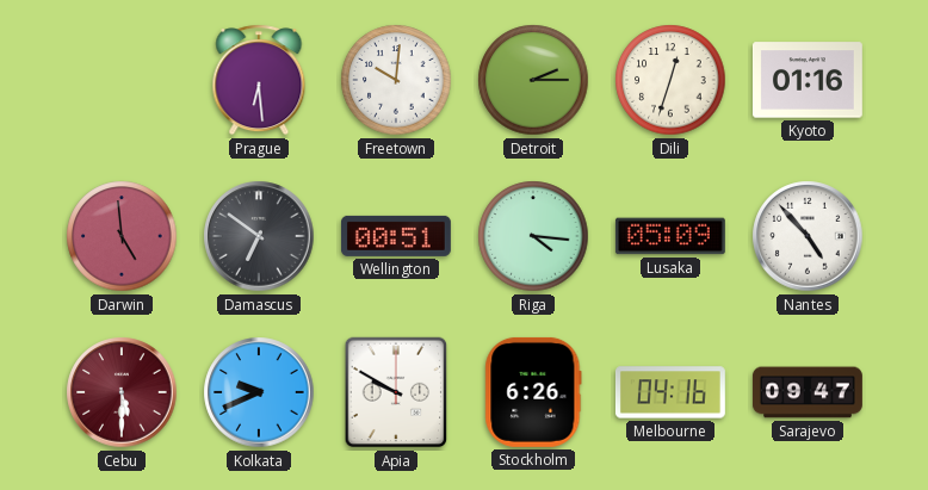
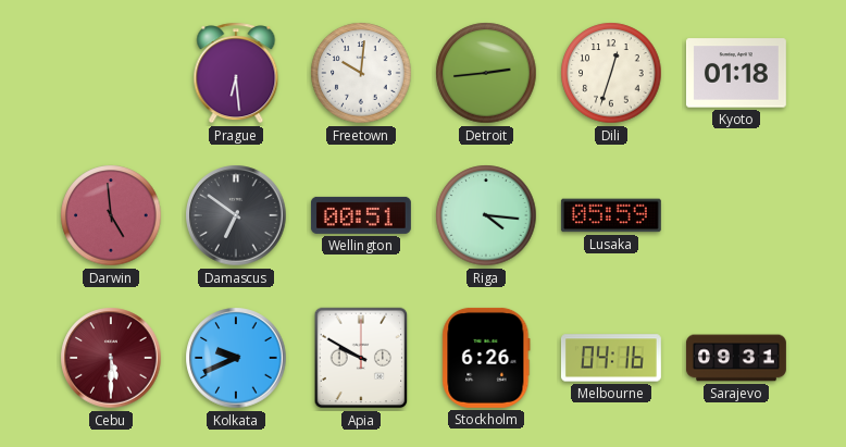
Detroit: 2:15 -> 2:44
Kyoto: 01:16 -> 01:18
Lusaka: 05:09 -> 05:59
Nantes: 4:53 -> none
Sarajevo: 09:47 -> 09:31
